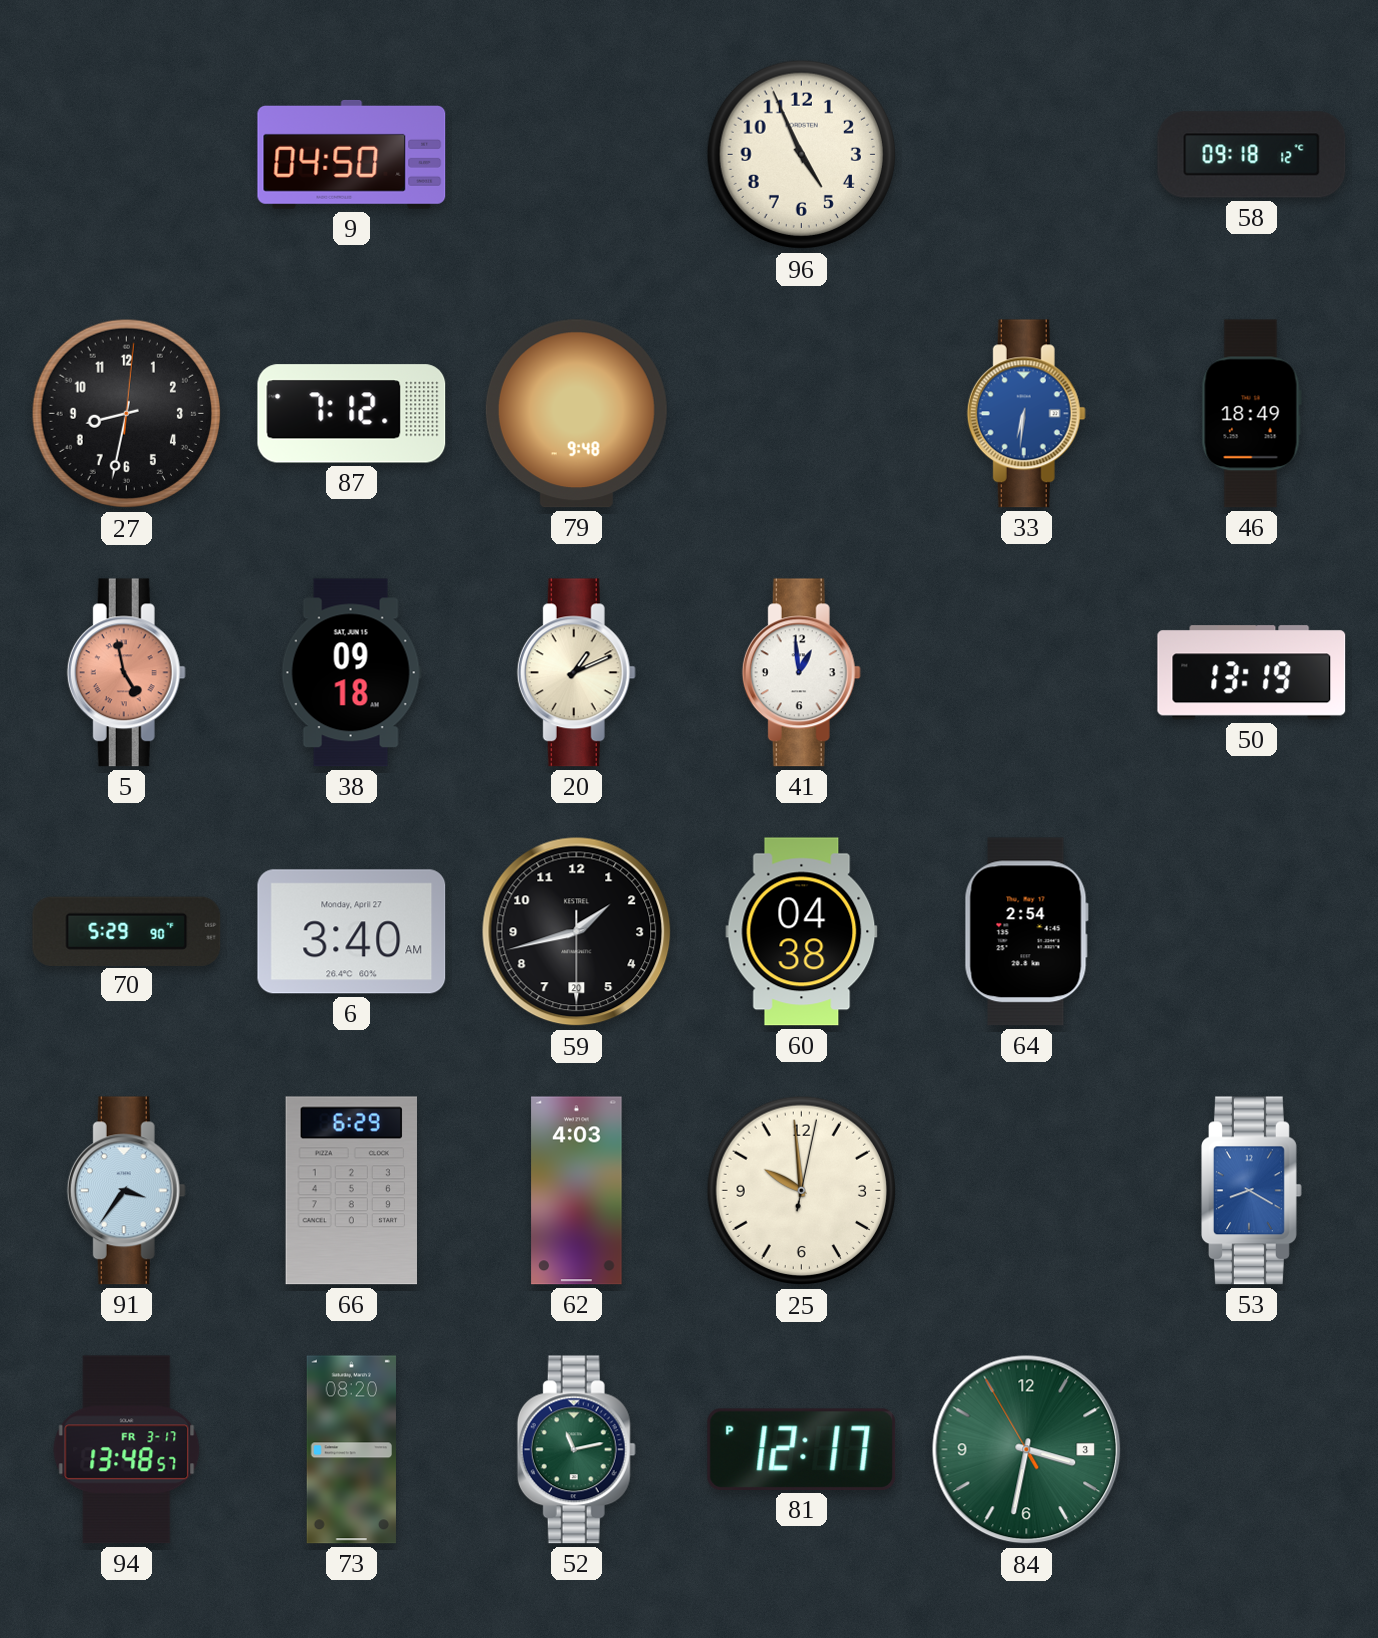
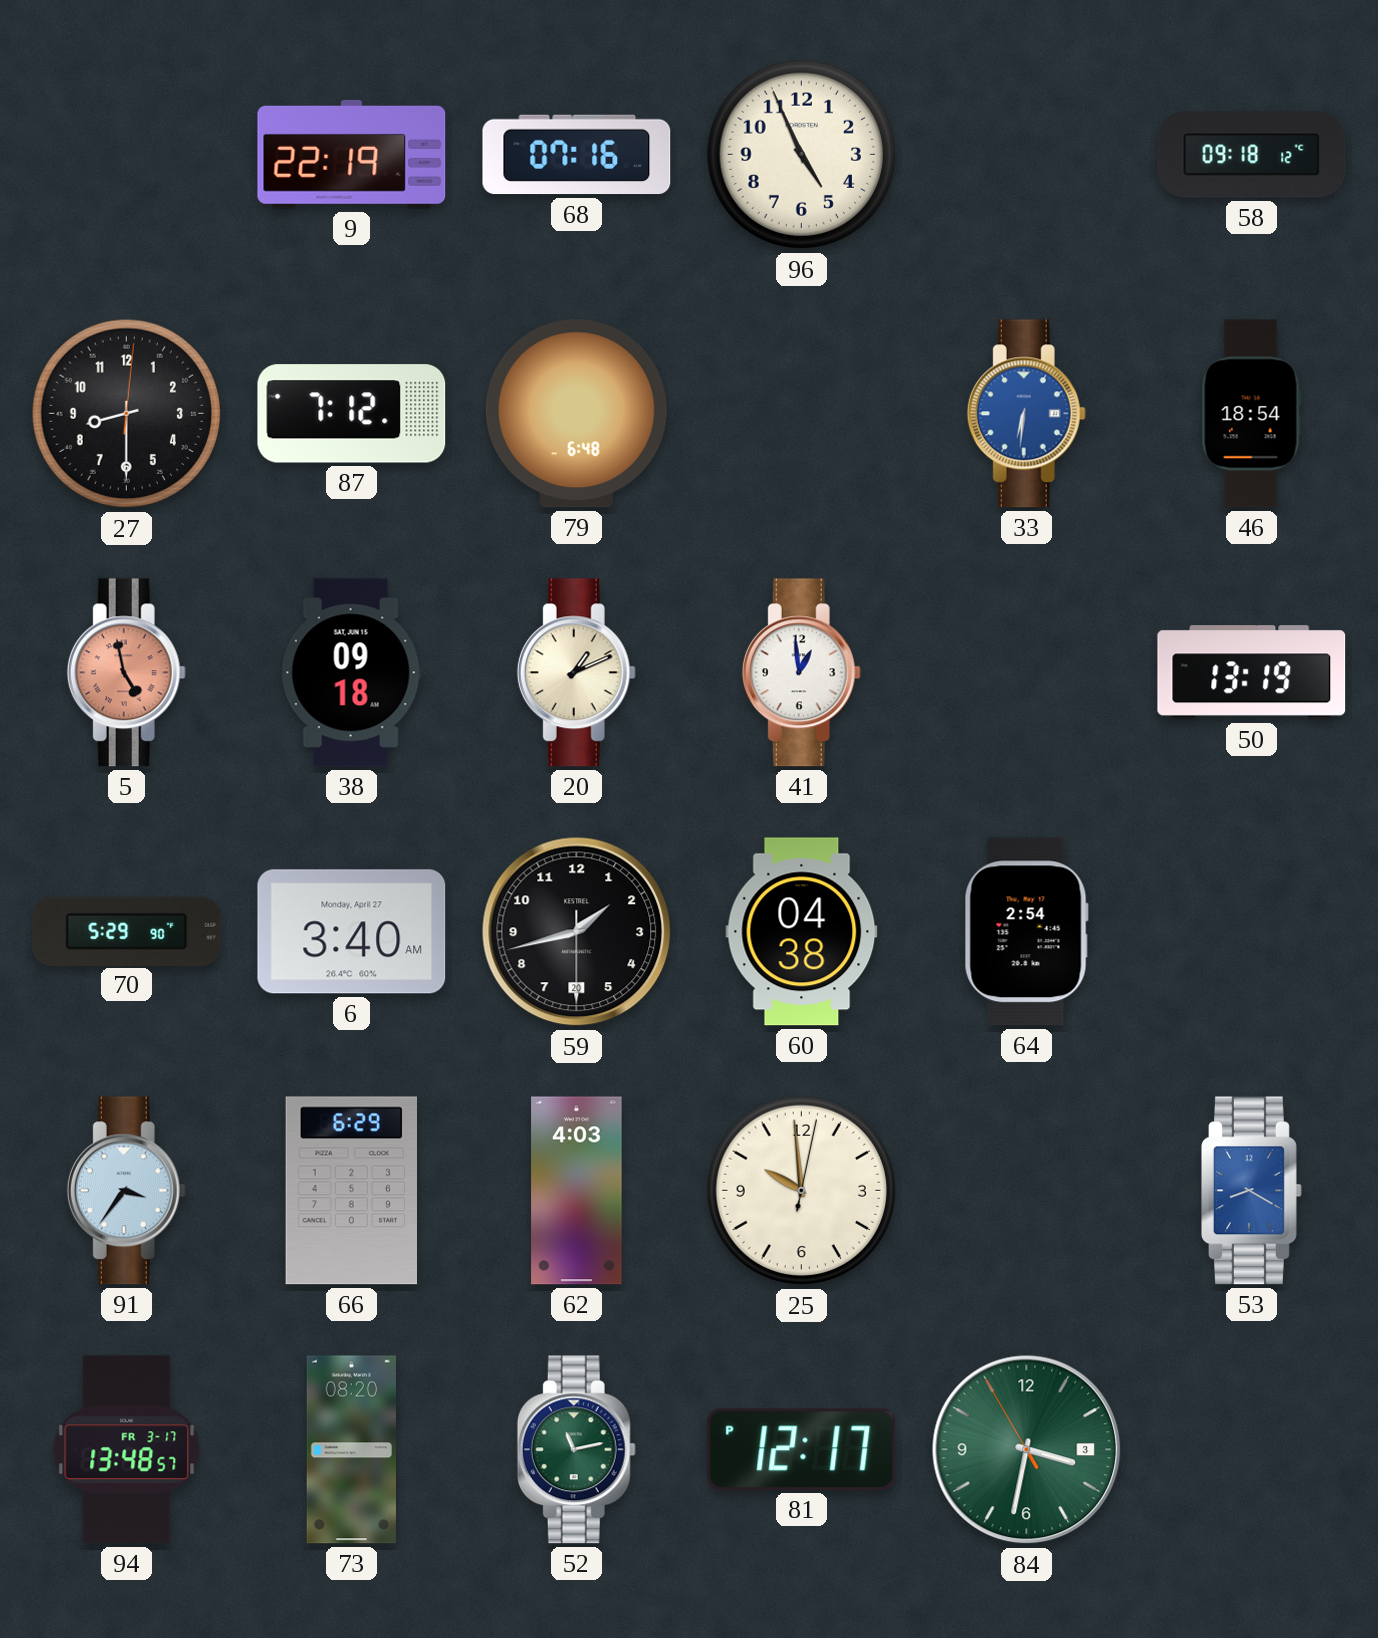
9: 04:50 -> 22:19
68: none -> 07:16
27: 8:32 -> 8:30
79: 9:48 -> 6:48
46: 18:49 -> 18:54
